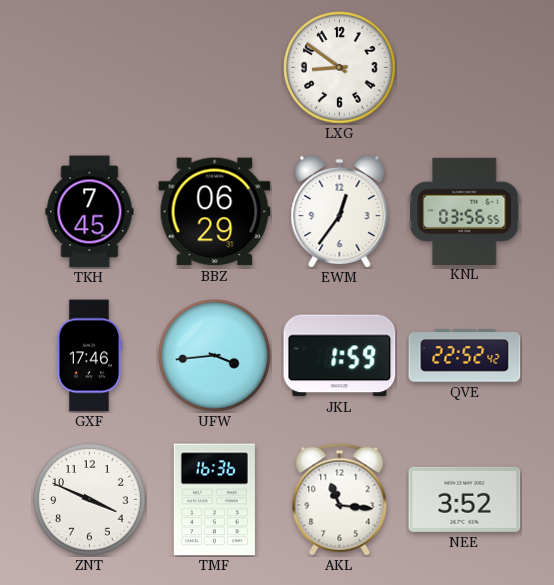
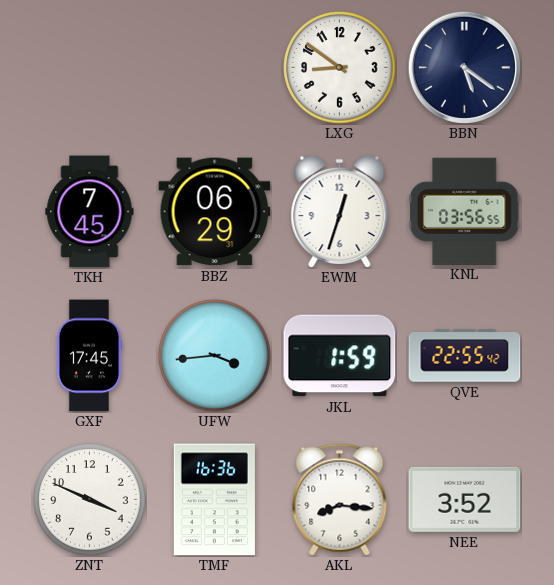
BBN: none -> 5:21
EWM: 12:36 -> 12:33
GXF: 17:46 -> 17:45
QVE: 22:52 -> 22:55
AKL: 11:16 -> 8:16
